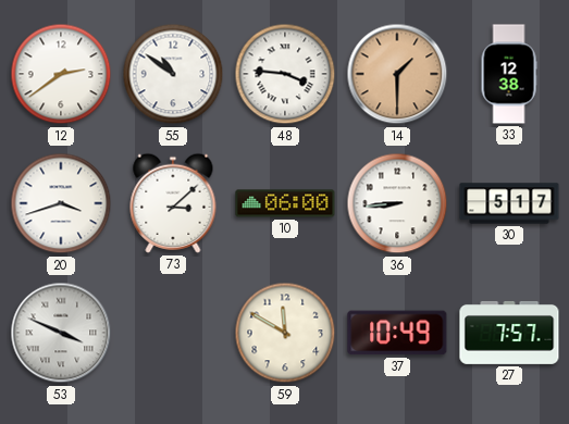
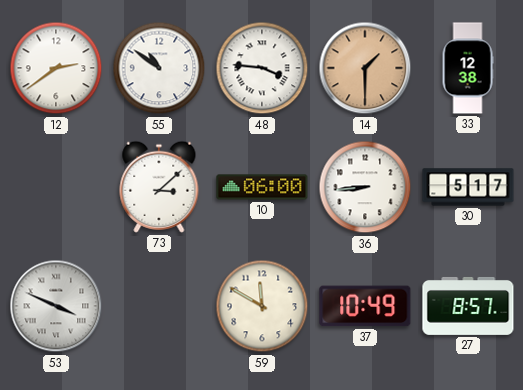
20: 3:42 -> none
27: 7:57 -> 8:57
